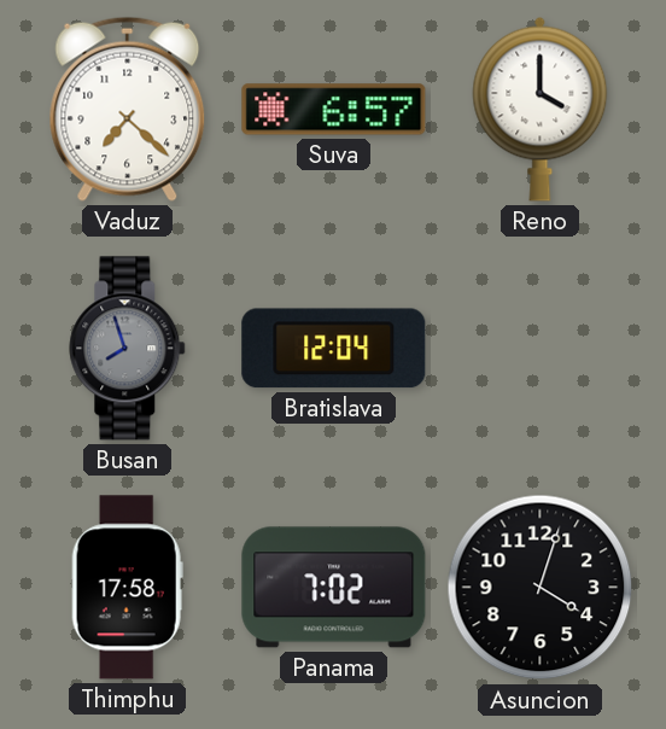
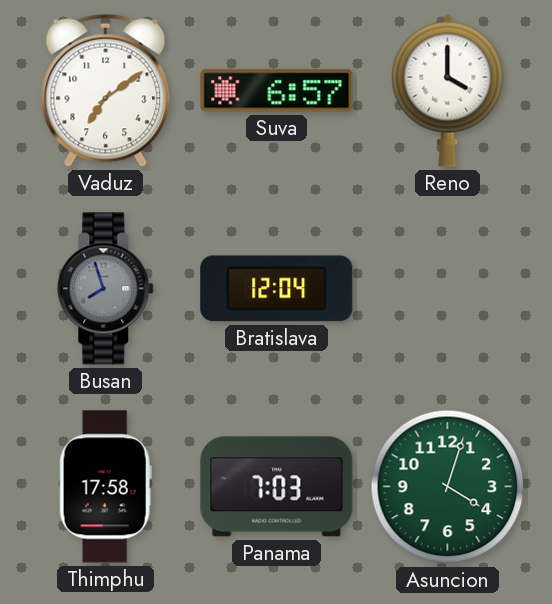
Vaduz: 7:22 -> 7:09
Panama: 7:02 -> 7:03
Asuncion dial: black -> green
